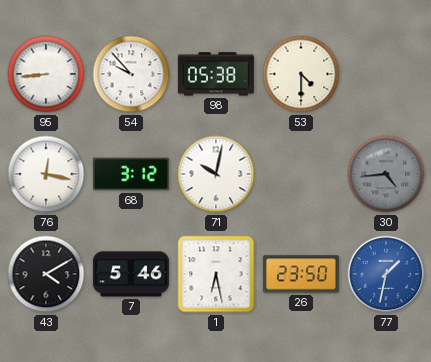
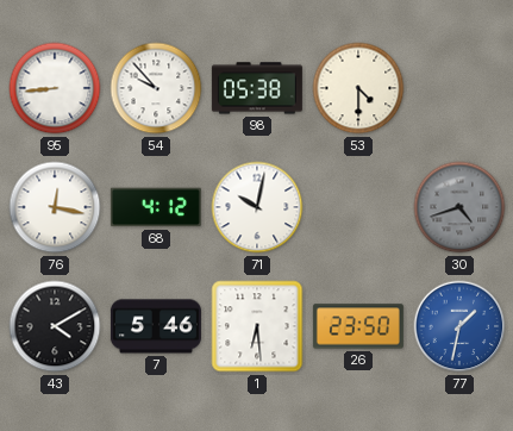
68: 3:12 -> 4:12
30: 4:44 -> 4:42
1: 6:28 -> 6:29
